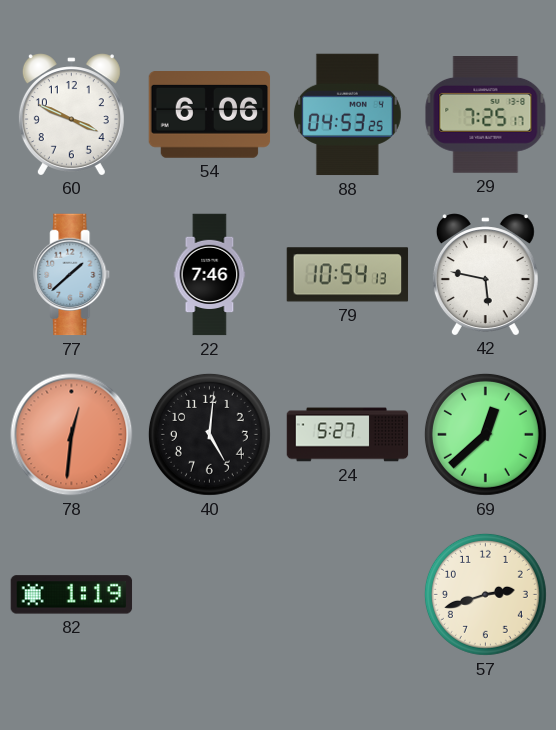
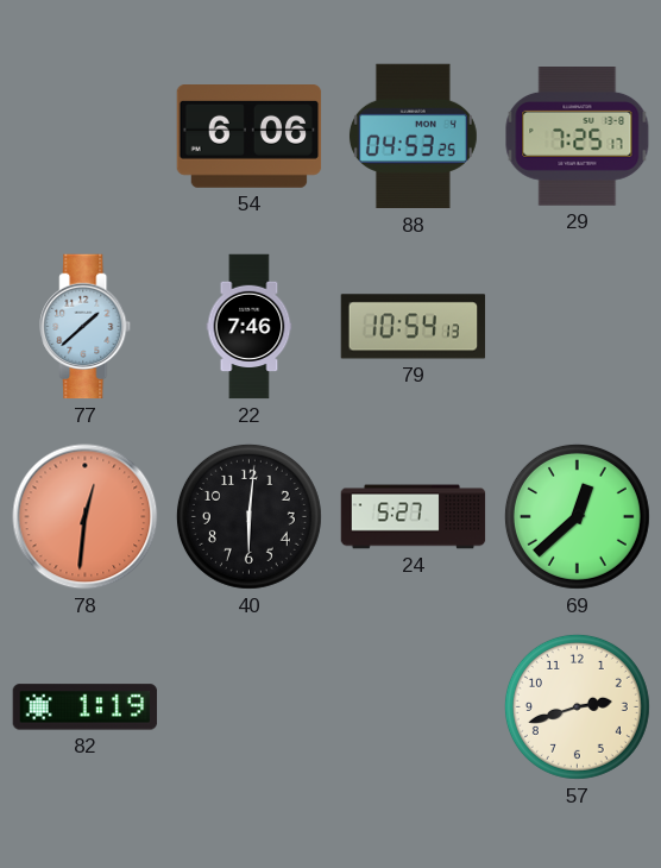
60: 3:49 -> none
42: 5:47 -> none
40: 5:01 -> 6:01
